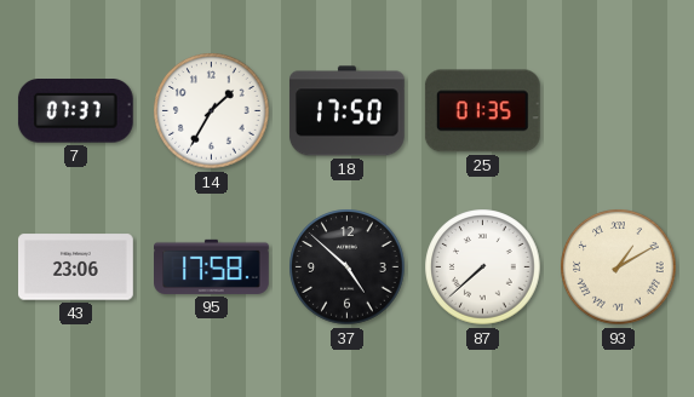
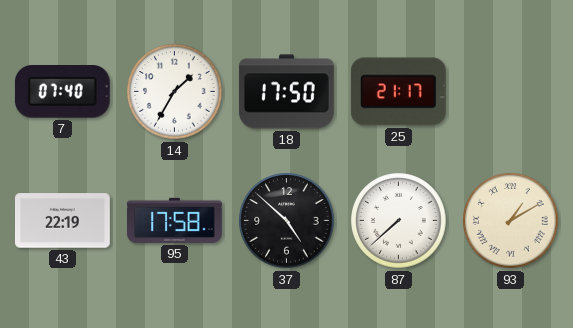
7: 07:37 -> 07:40
25: 01:35 -> 21:17
43: 23:06 -> 22:19
